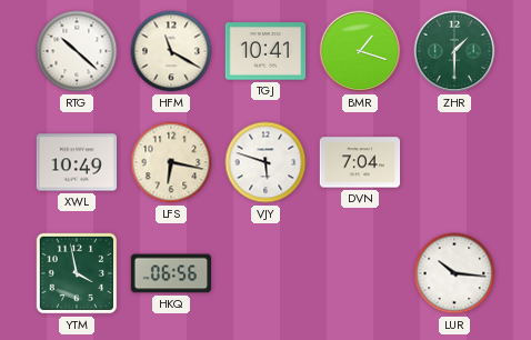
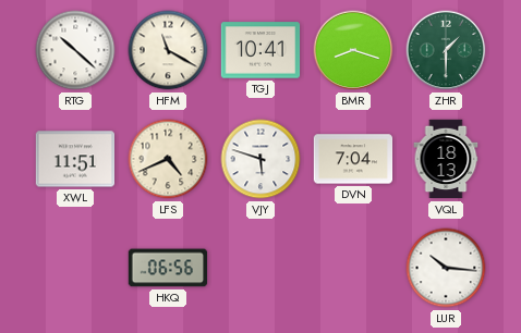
BMR: 1:18 -> 8:18
XWL: 10:49 -> 11:51
LFS: 6:17 -> 4:41
VQL: none -> 18:13
YTM: 3:58 -> none
